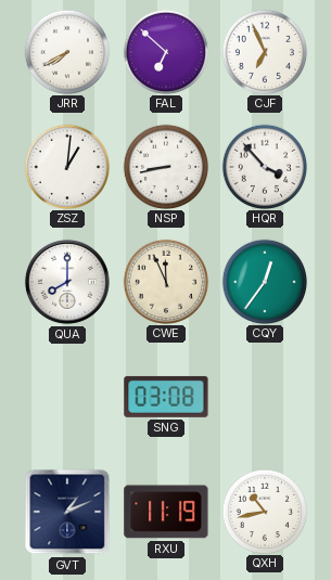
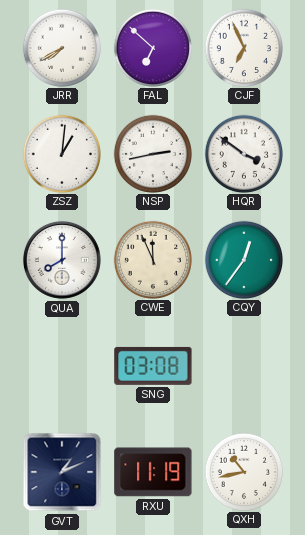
NSP: 8:43 -> 2:43
HQR: 3:53 -> 3:51
